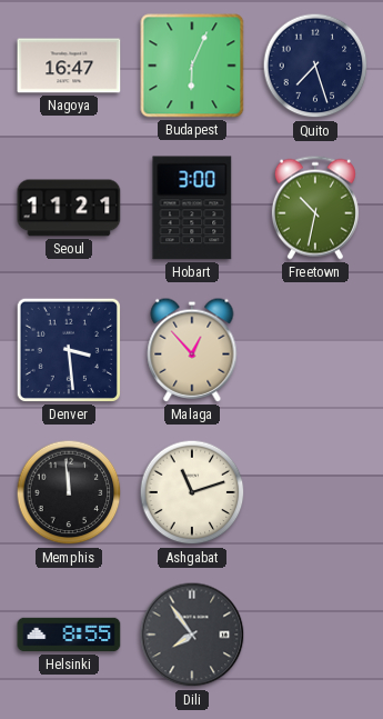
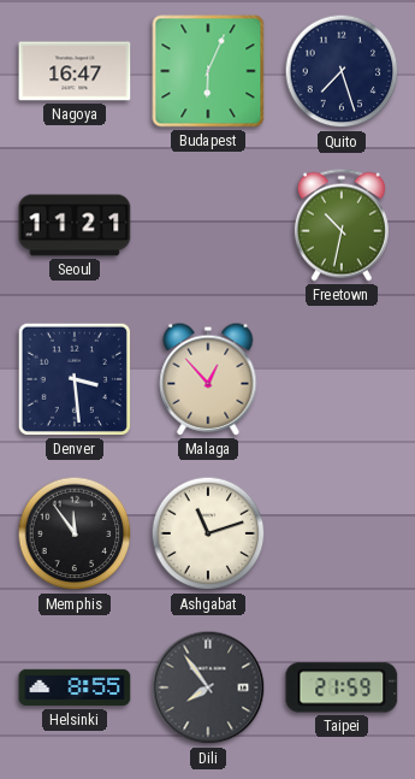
Hobart: 3:00 -> none
Memphis: 11:59 -> 11:54
Taipei: none -> 21:59
